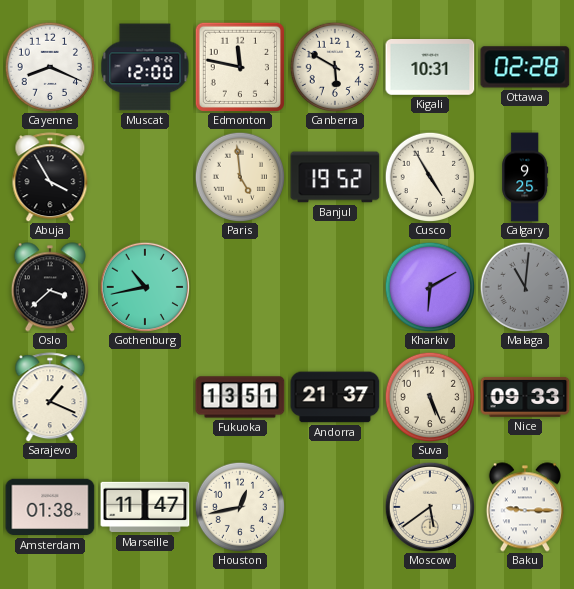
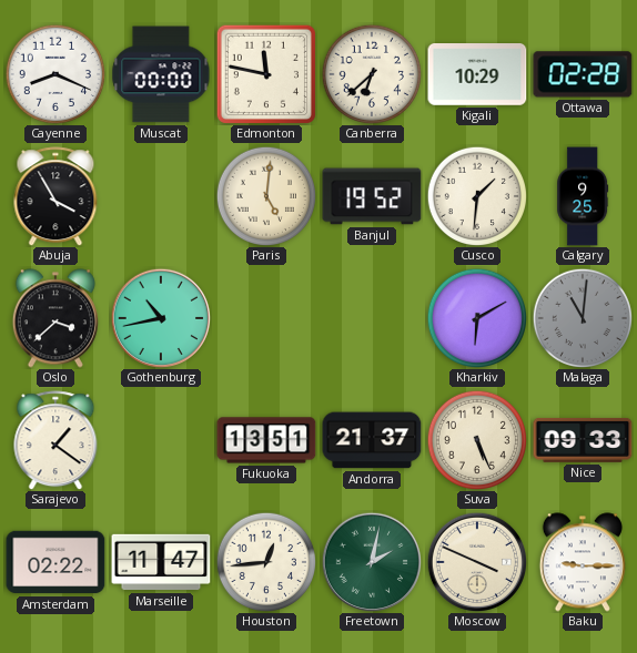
Muscat: 12:00 -> 00:00
Canberra: 5:50 -> 6:38
Kigali: 10:31 -> 10:29
Paris: 4:59 -> 5:01
Cusco: 4:55 -> 1:31
Sarajevo: 1:19 -> 1:21
Amsterdam: 01:38 -> 02:22
Houston: 12:43 -> 12:44
Freetown: none -> 2:02
Moscow: 5:39 -> 3:49
